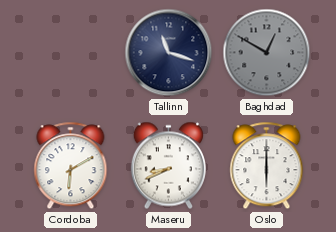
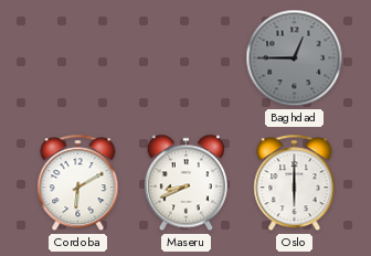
Tallinn: 11:18 -> none
Baghdad: 12:50 -> 12:45
